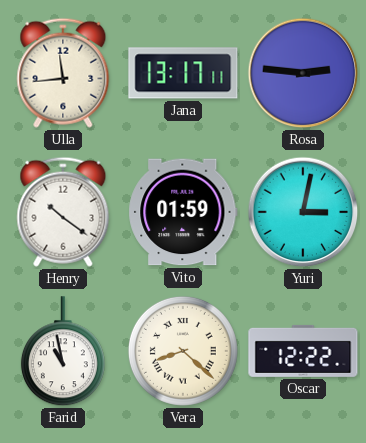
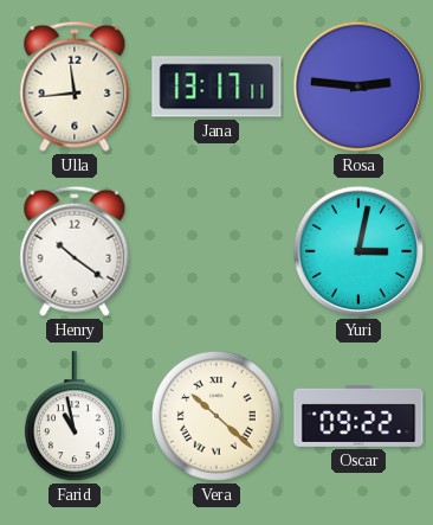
Vito: 01:59 -> none
Vera: 8:22 -> 10:22
Oscar: 12:22 -> 09:22
